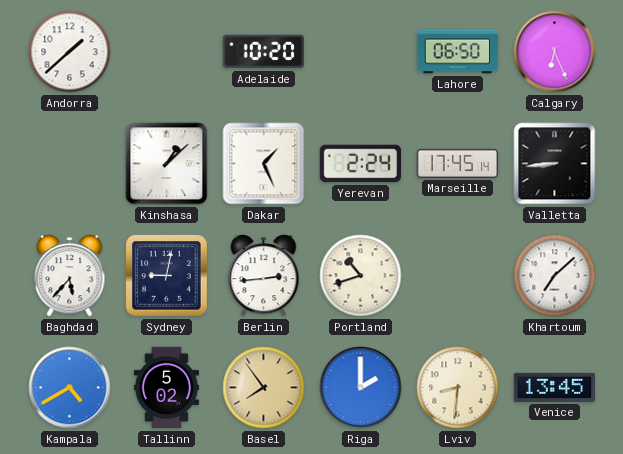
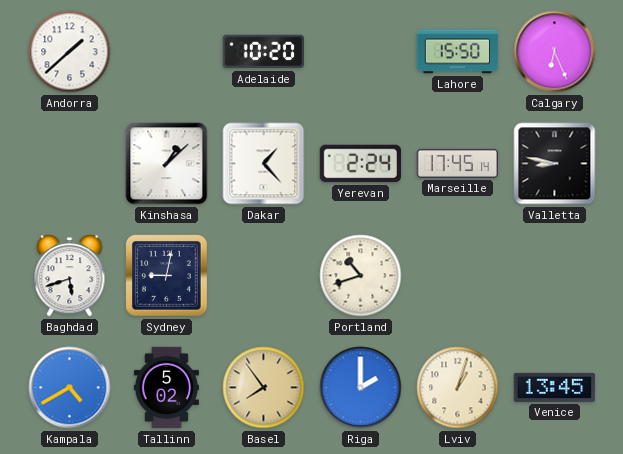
Lahore: 06:50 -> 15:50
Dakar: 1:26 -> 1:23
Valletta: 8:44 -> 8:47
Baghdad: 5:37 -> 5:42
Berlin: 2:44 -> none
Khartoum: 7:08 -> none
Lviv: 8:31 -> 1:03
